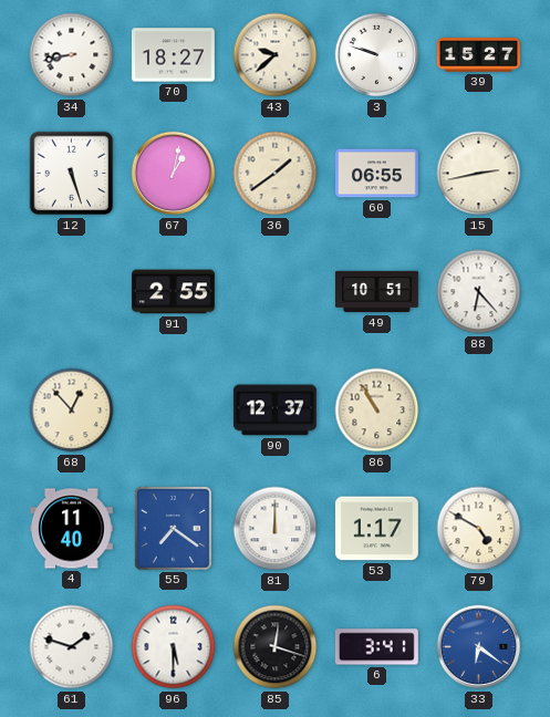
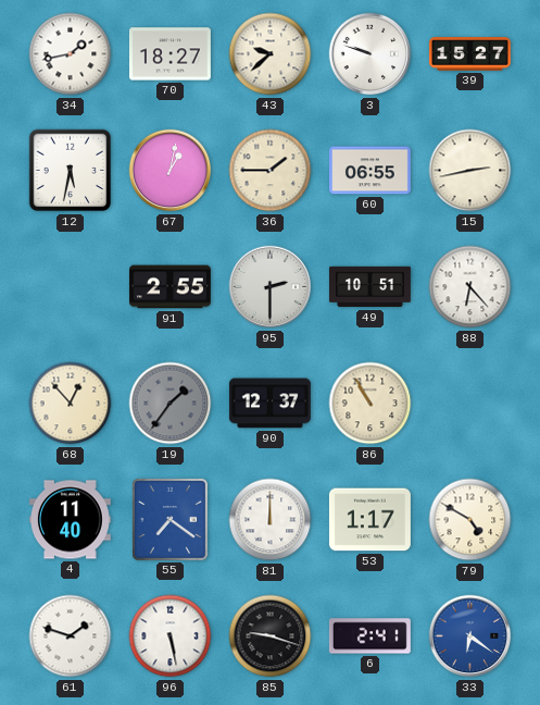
34: 8:43 -> 1:43
12: 5:27 -> 5:32
36: 1:39 -> 1:45
95: none -> 2:30
19: none -> 1:36
96: 5:30 -> 5:28
85: 12:18 -> 9:18
6: 3:41 -> 2:41
